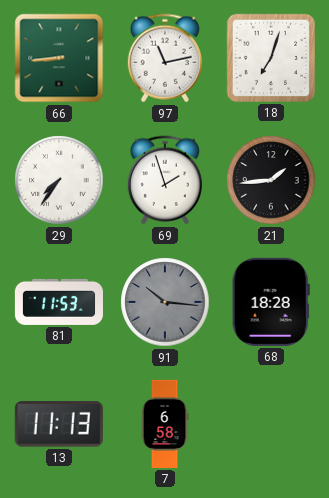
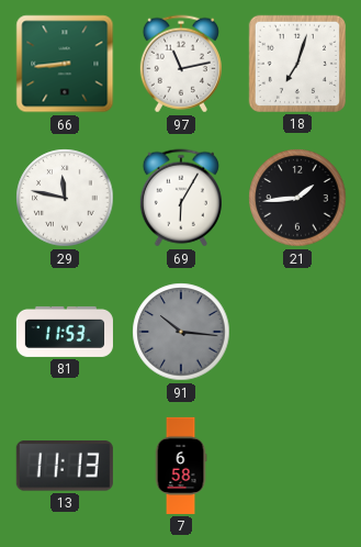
29: 7:36 -> 11:47
69: 1:57 -> 6:05
68: 18:28 -> none
